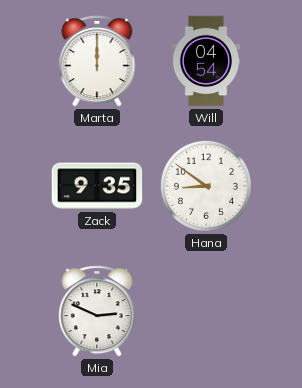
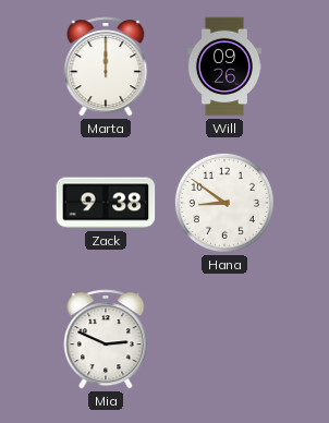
Will: 04:54 -> 09:26
Zack: 9:35 -> 9:38
